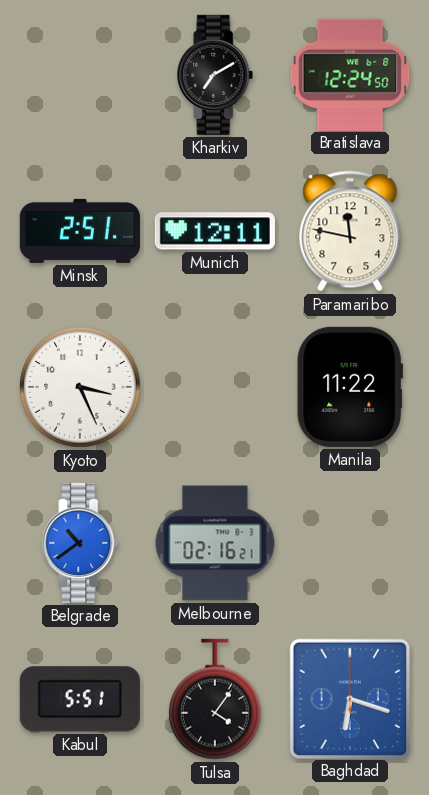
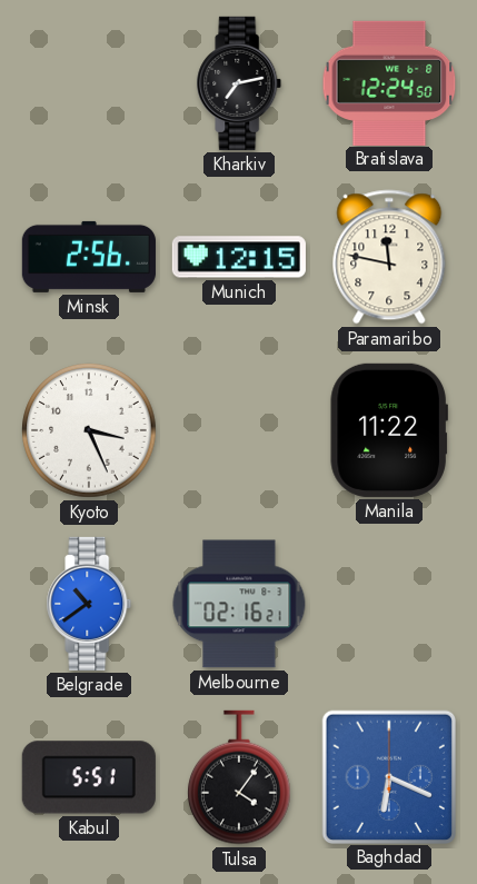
Kharkiv: 7:10 -> 7:13
Minsk: 2:51 -> 2:56
Munich: 12:11 -> 12:15
Baghdad: 6:18 -> 6:19
